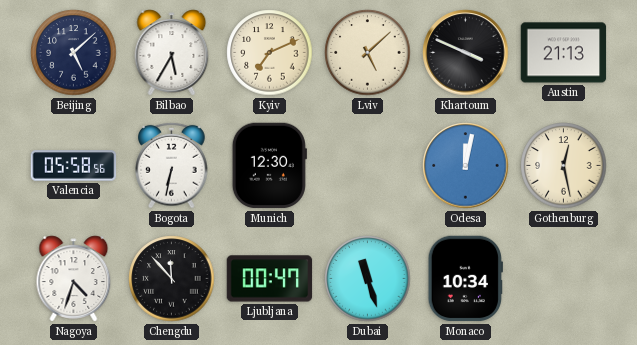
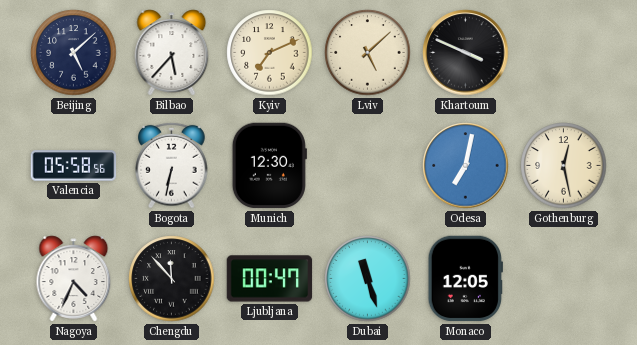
Bilbao: 5:35 -> 5:37
Austin: 21:13 -> none
Odesa: 12:02 -> 7:02
Nagoya: 4:33 -> 4:34
Monaco: 10:34 -> 12:05
